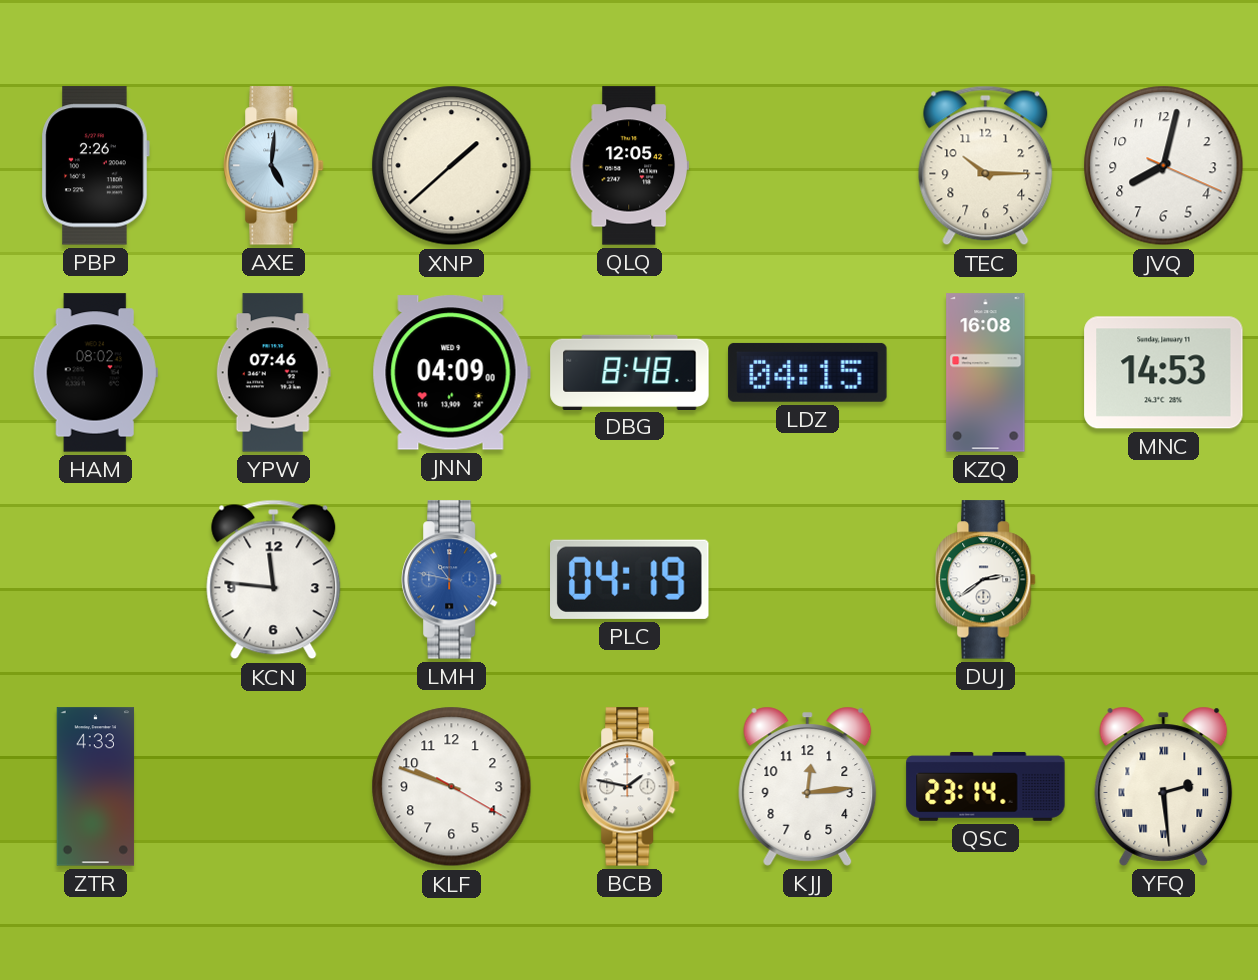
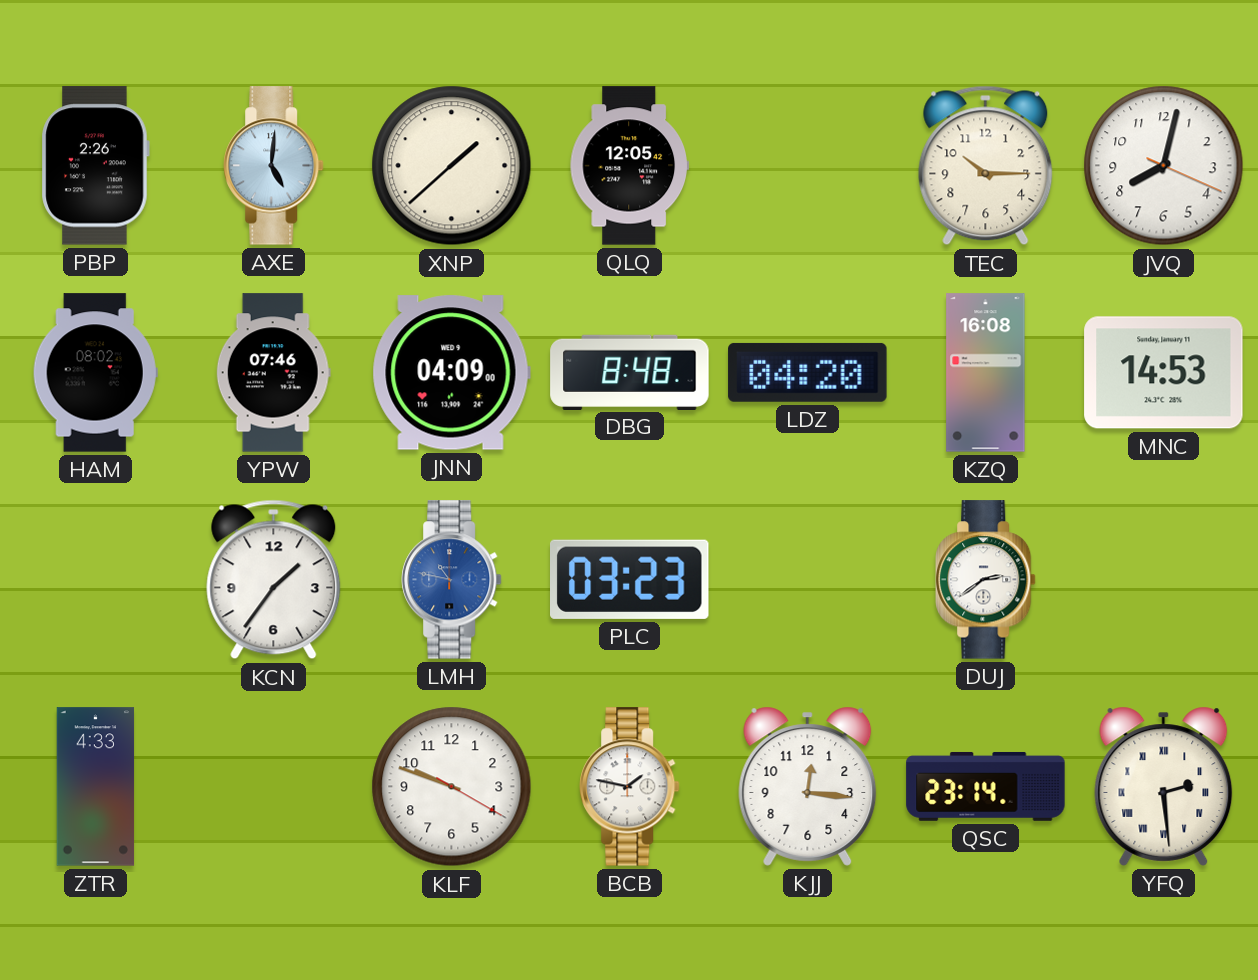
LDZ: 04:15 -> 04:20
KCN: 11:46 -> 1:36
PLC: 04:19 -> 03:23
KJJ: 12:14 -> 12:16
